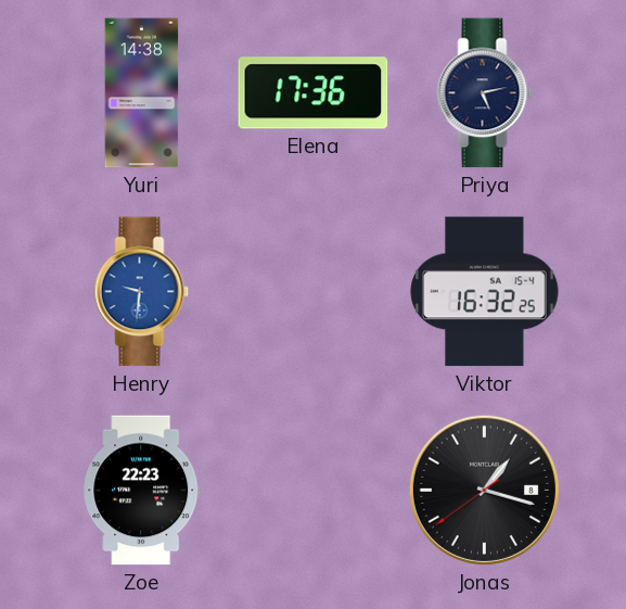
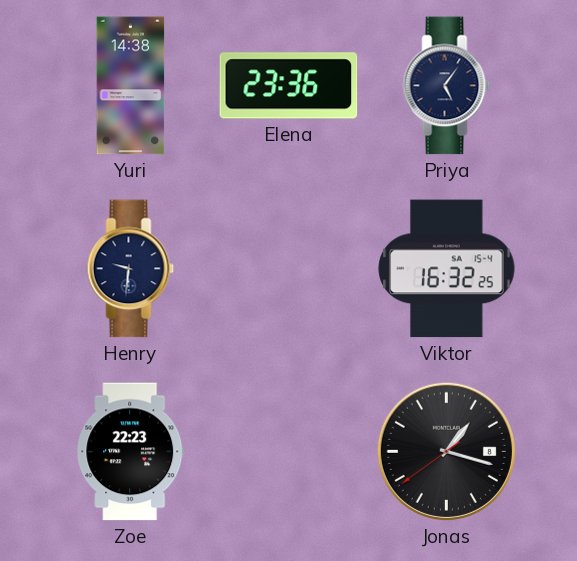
Elena: 17:36 -> 23:36
Priya: 5:13 -> 5:06
Henry dial: blue -> navy
